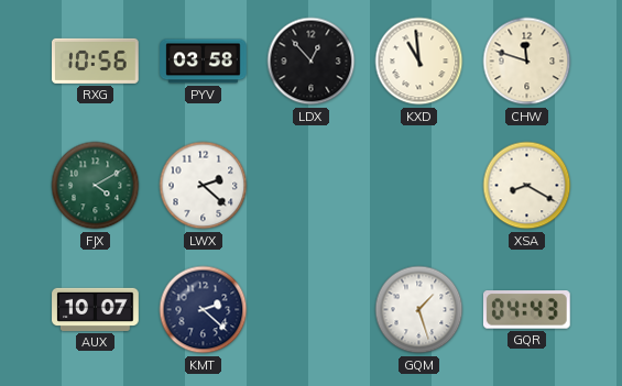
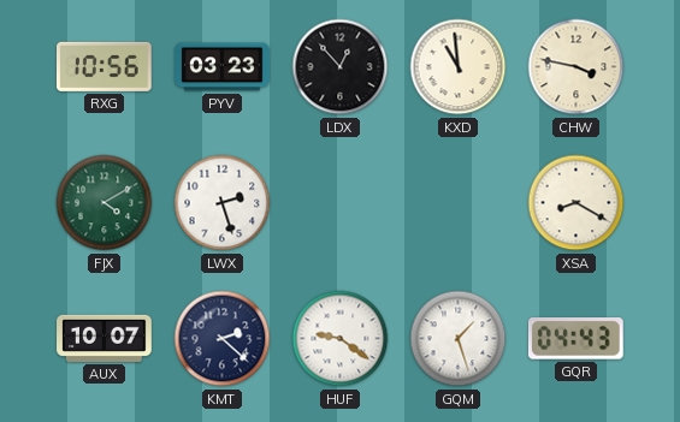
PYV: 03:58 -> 03:23
CHW: 11:48 -> 3:47
LWX: 2:22 -> 2:27
HUF: none -> 9:21
